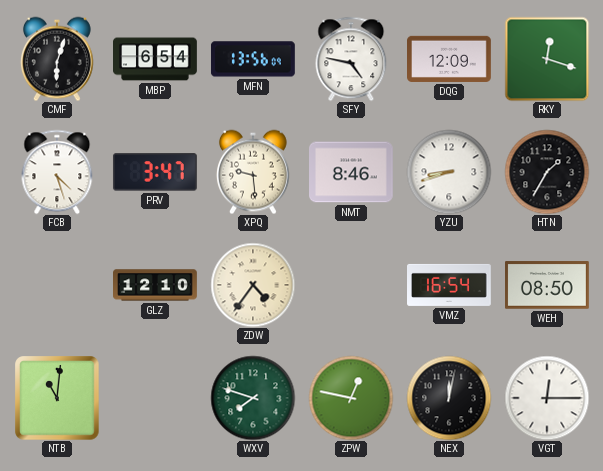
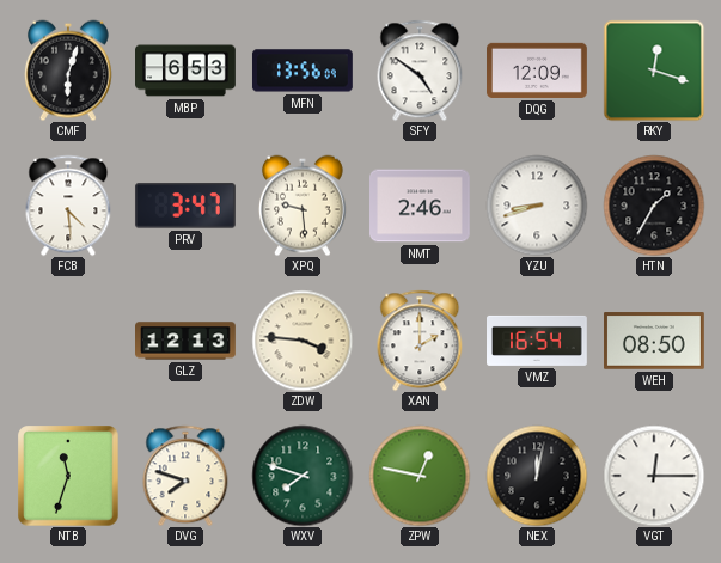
MBP: 6:54 -> 6:53
SFY: 4:47 -> 4:51
FCB: 4:27 -> 4:29
NMT: 8:46 -> 2:46
GLZ: 12:10 -> 12:13
ZDW: 4:36 -> 3:46
XAN: none -> 2:00
NTB: 11:01 -> 11:33
DVG: none -> 7:48
